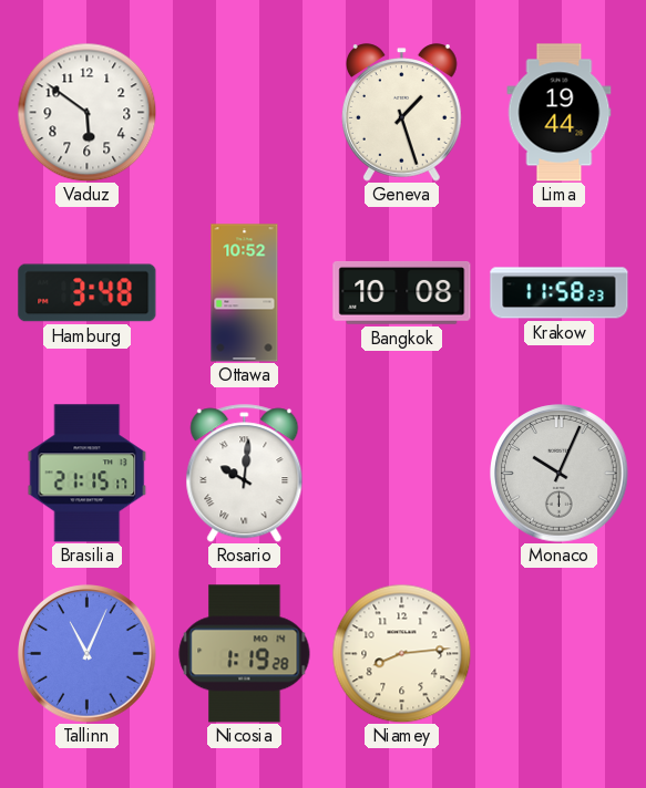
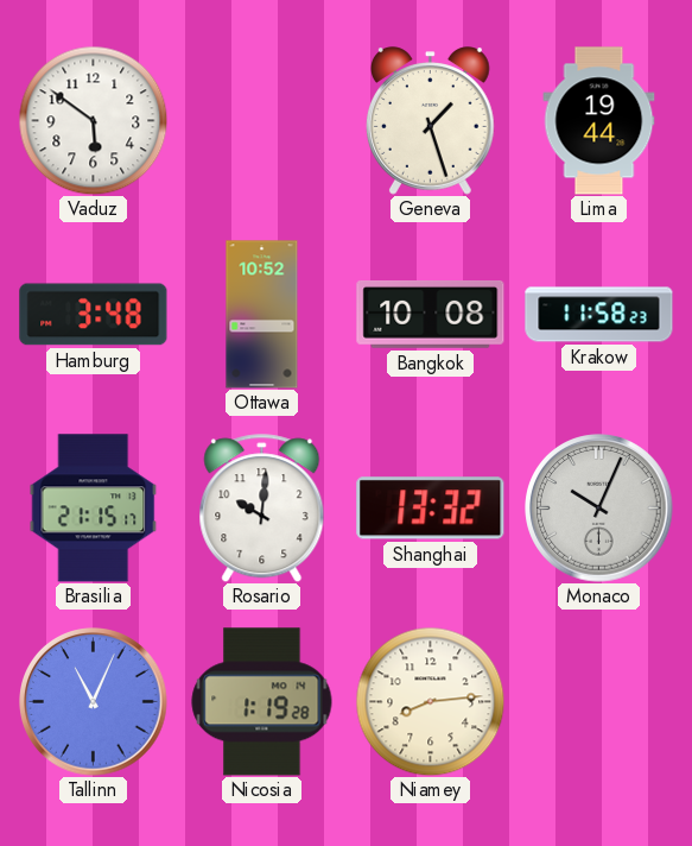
Rosario numerals: Roman -> Arabic
Shanghai: none -> 13:32
